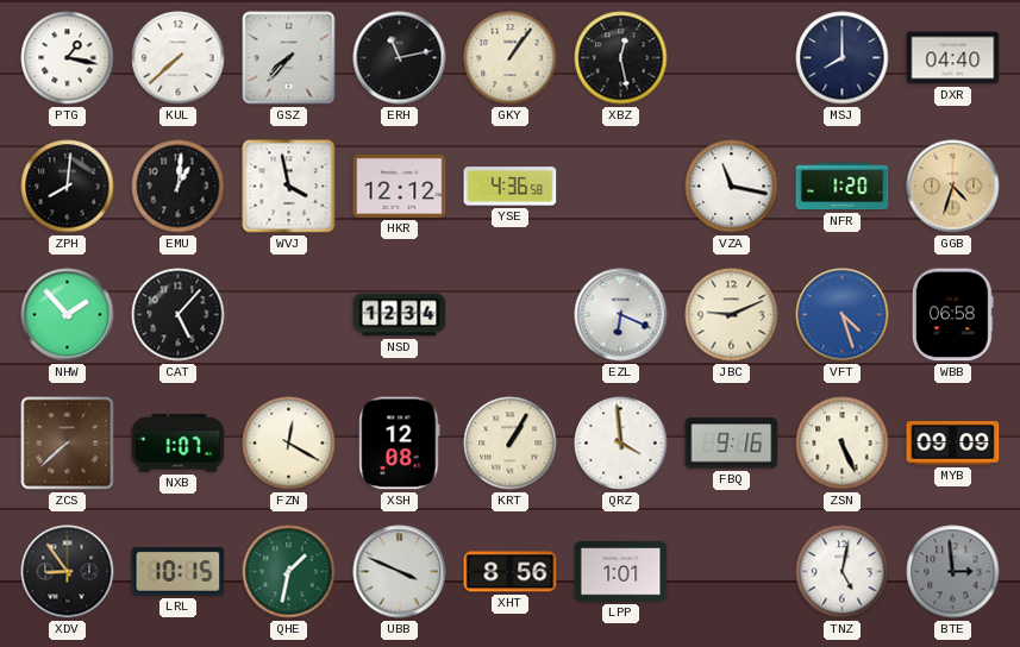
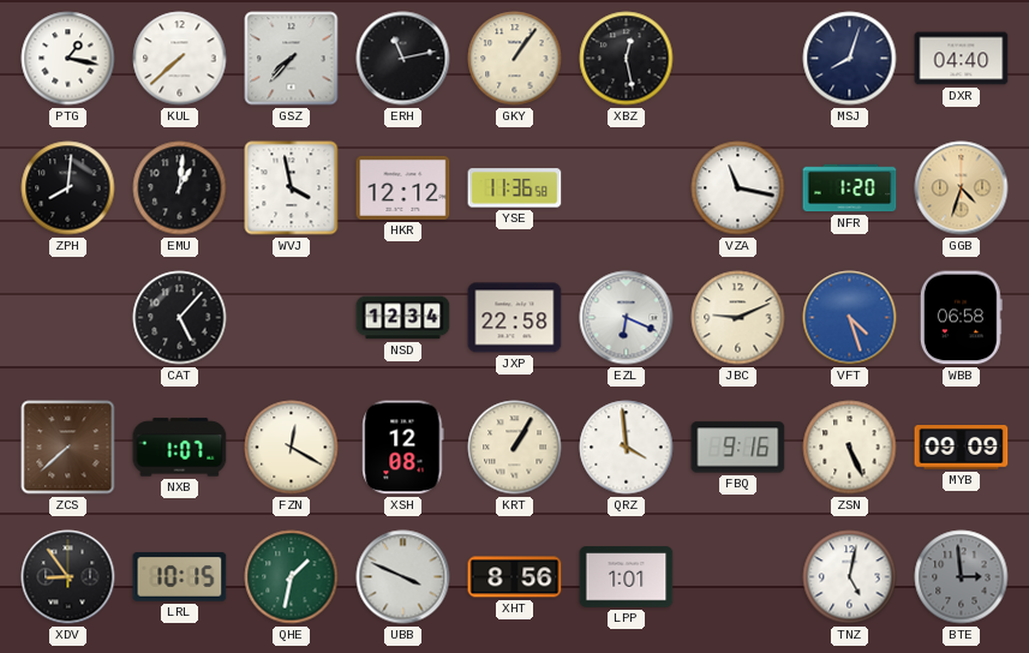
MSJ: 8:00 -> 8:03
YSE: 4:36 -> 11:36
NHW: 1:53 -> none
JXP: none -> 22:58
